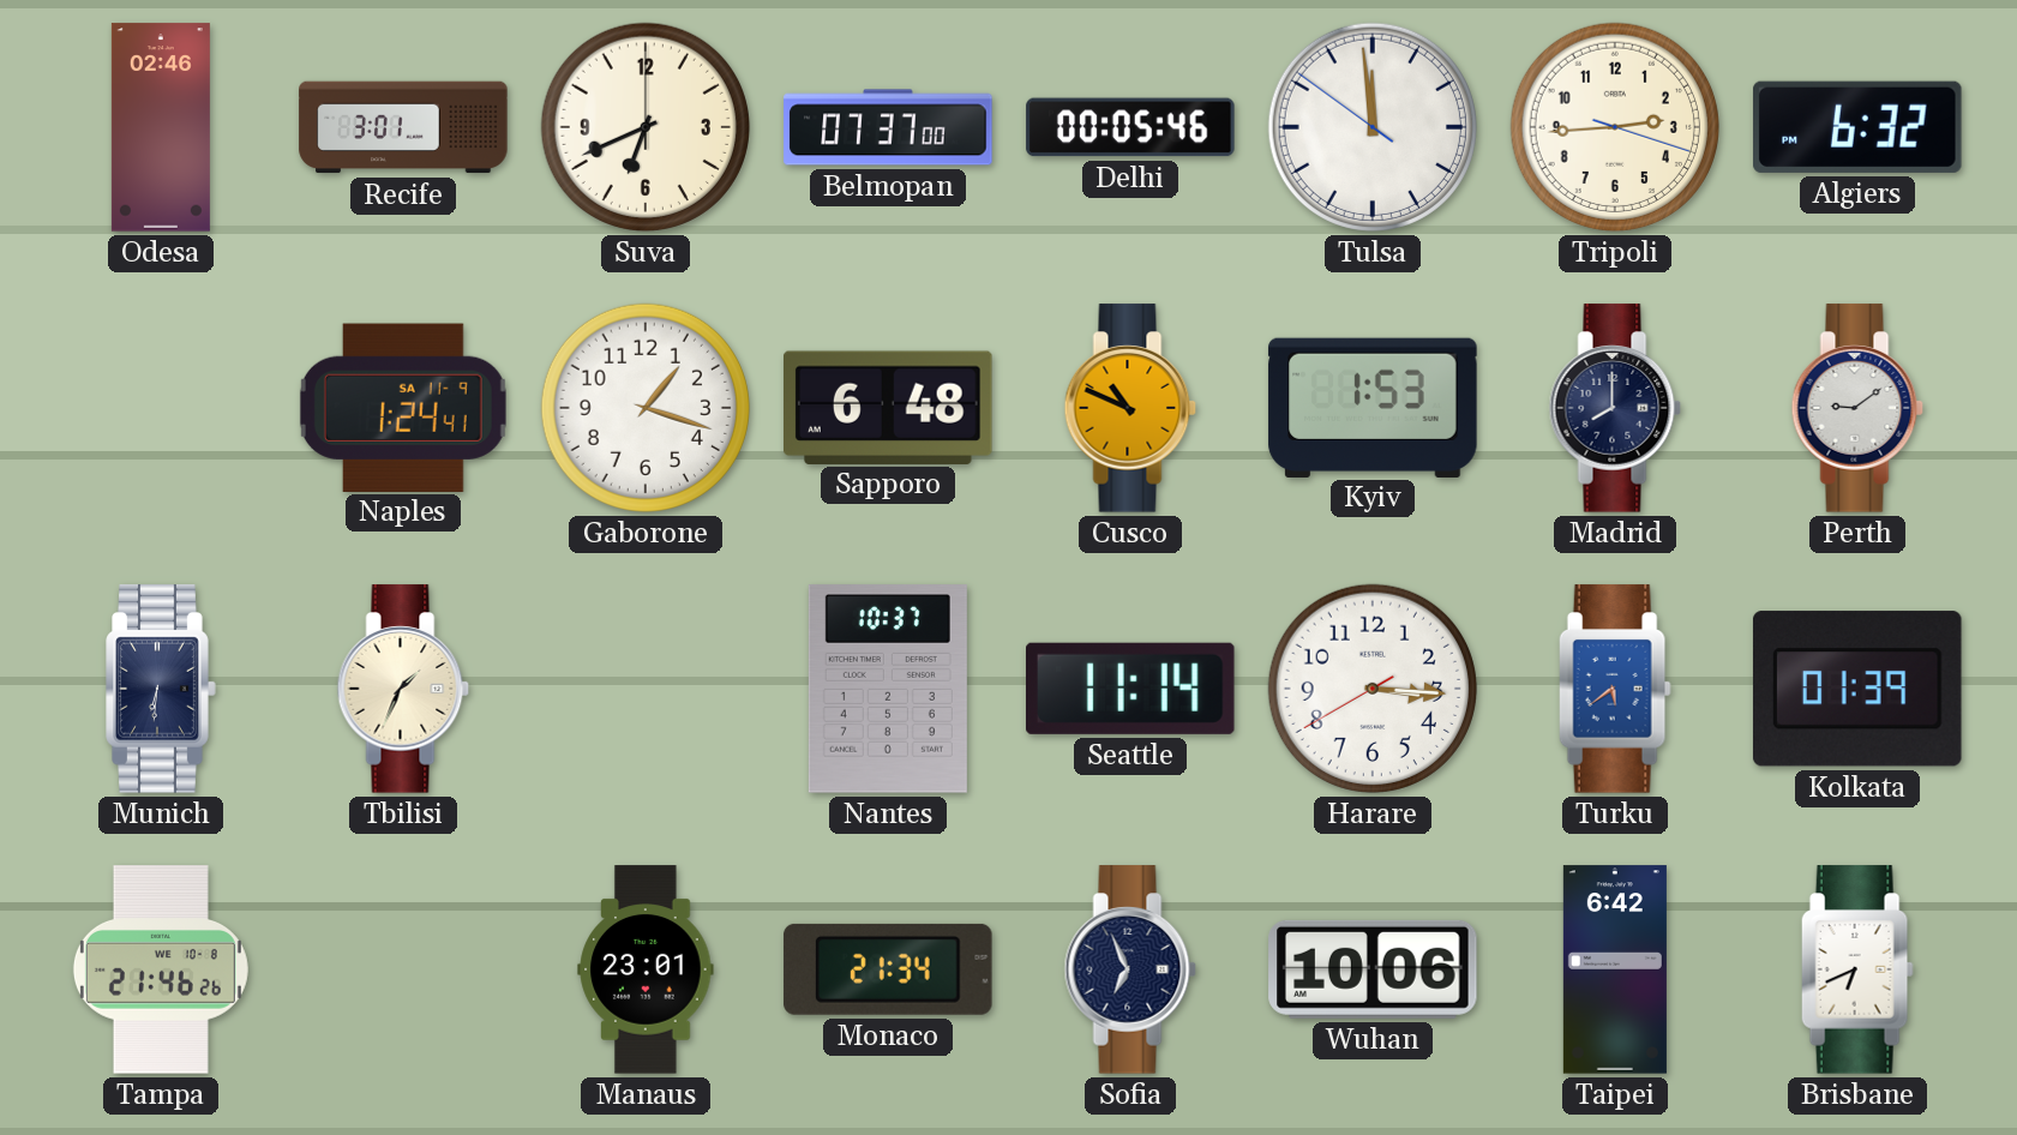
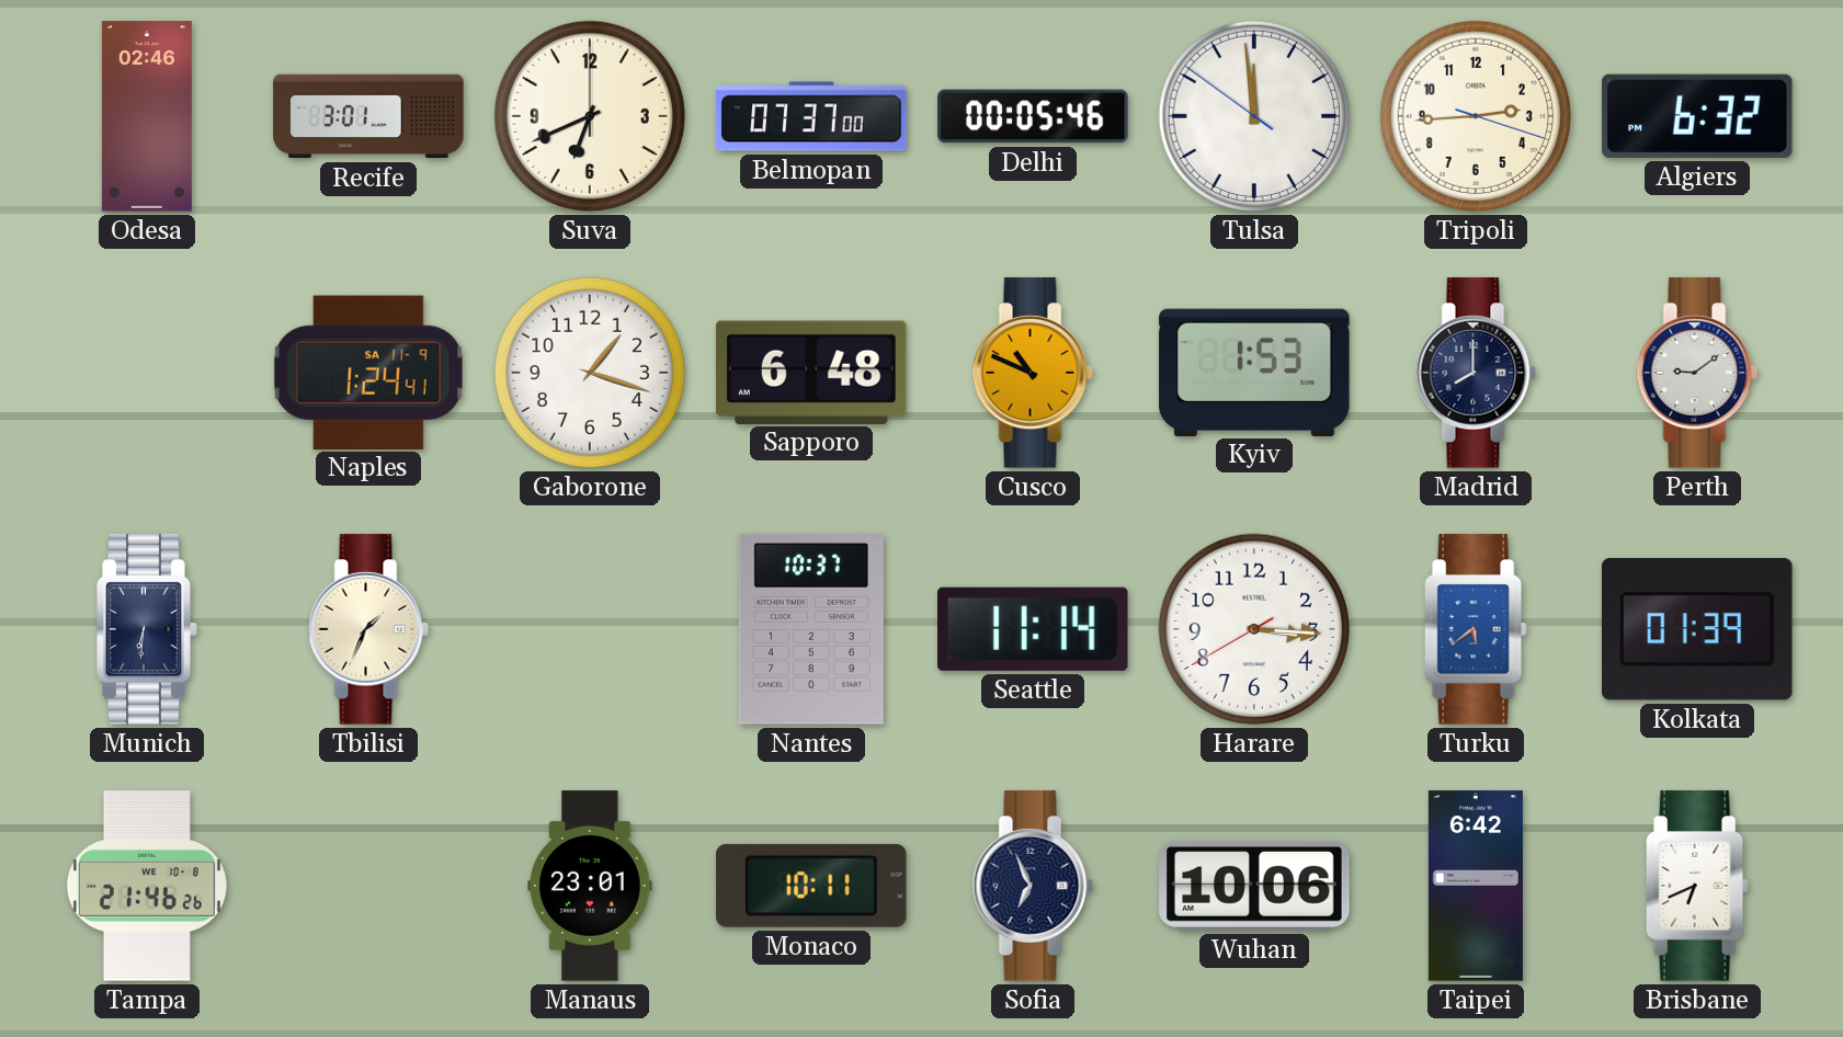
Monaco: 21:34 -> 10:11
